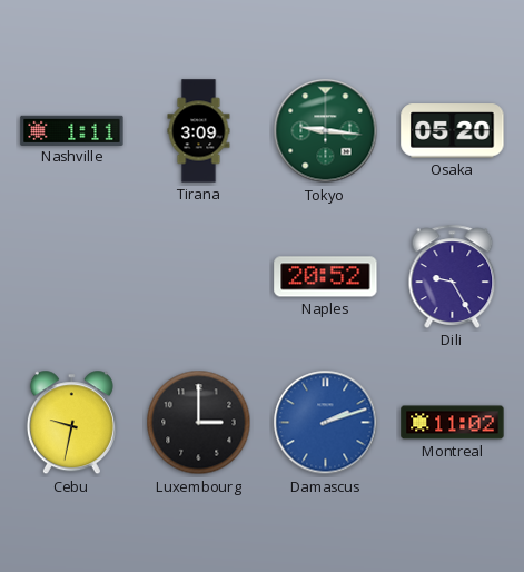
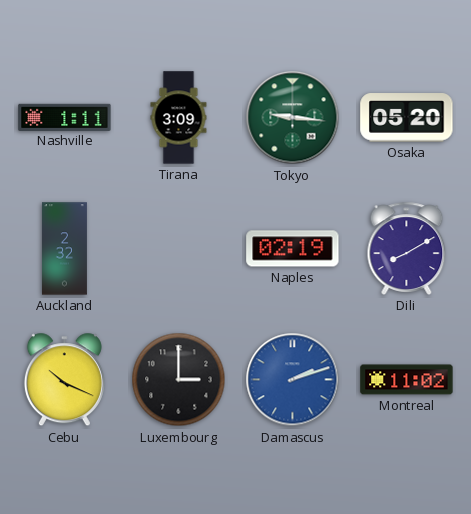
Auckland: none -> 2:32
Naples: 20:52 -> 02:19
Dili: 9:25 -> 8:10
Cebu: 9:32 -> 10:19
